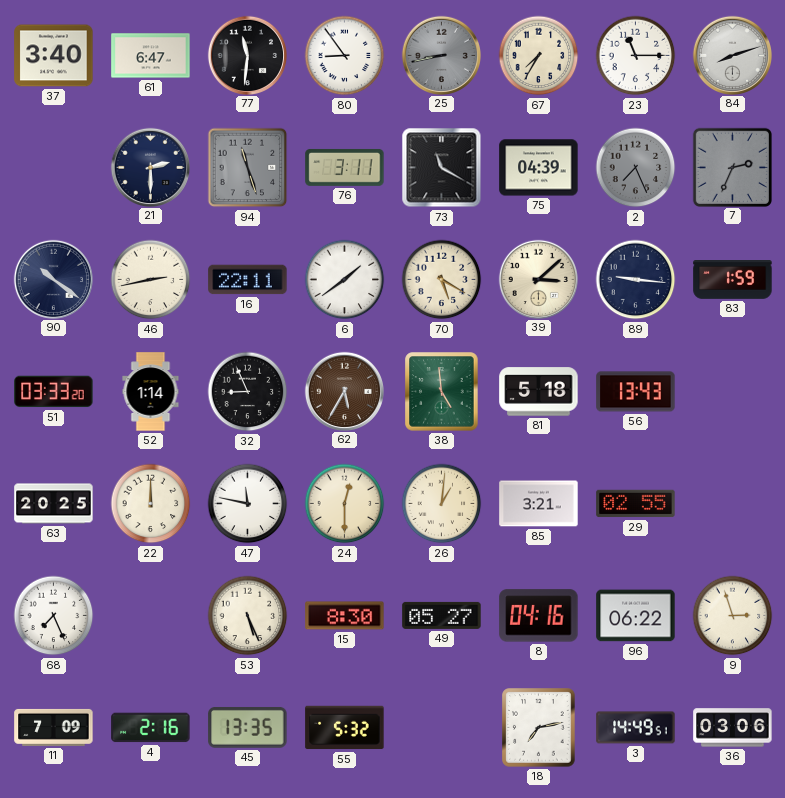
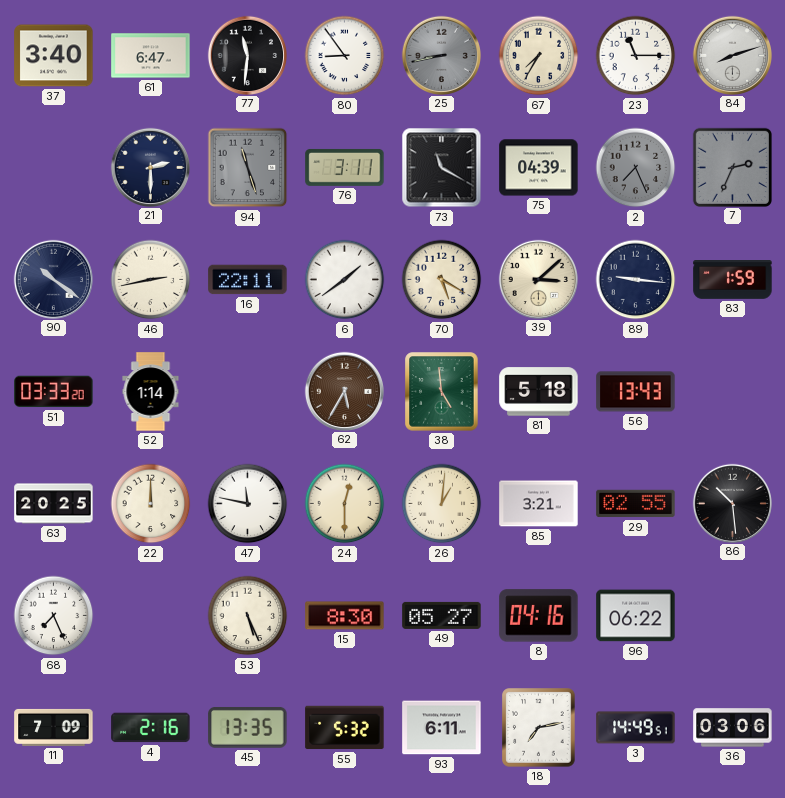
32: 8:56 -> none
86: none -> 10:29
9: 2:57 -> none
93: none -> 6:11
